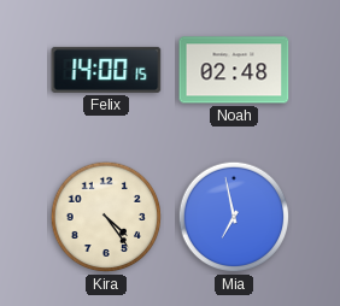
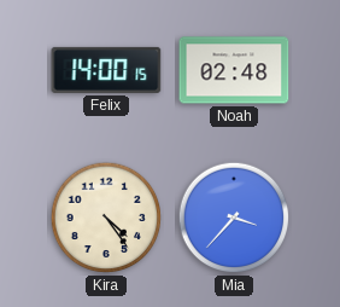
Mia: 6:58 -> 3:37
